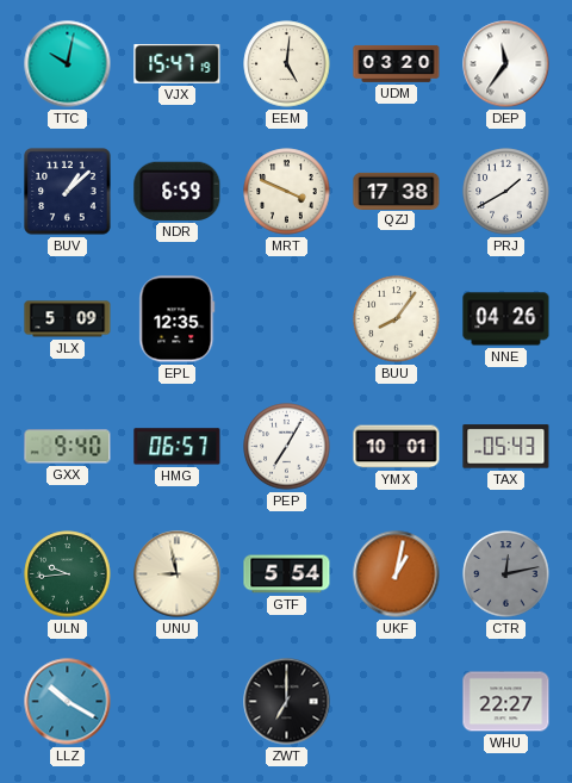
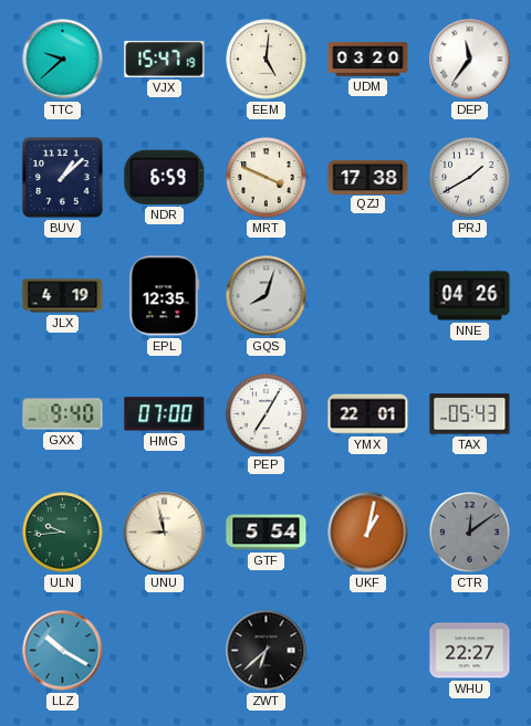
TTC: 10:02 -> 9:38
JLX: 5:09 -> 4:19
GQS: none -> 8:03
BUU: 8:06 -> none
HMG: 06:57 -> 07:00
YMX: 10:01 -> 22:01
CTR: 12:13 -> 12:09
ZWT: 7:00 -> 6:38
